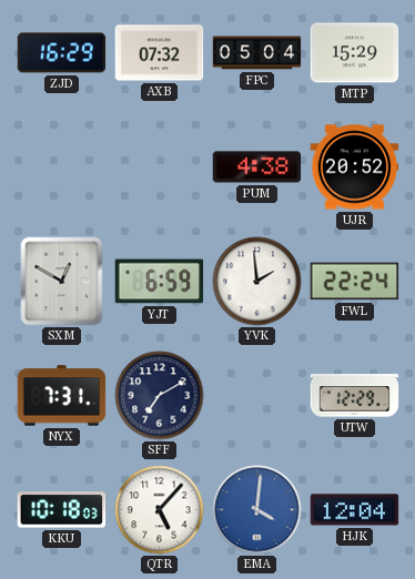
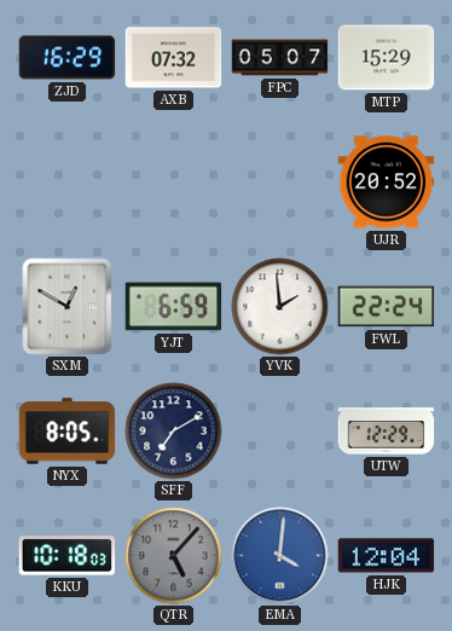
FPC: 05:04 -> 05:07
PUM: 4:38 -> none
NYX: 7:31 -> 8:05
QTR dial: white -> grey
